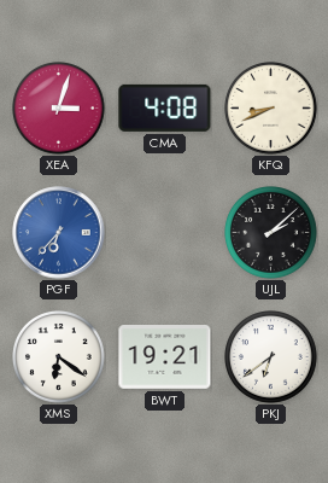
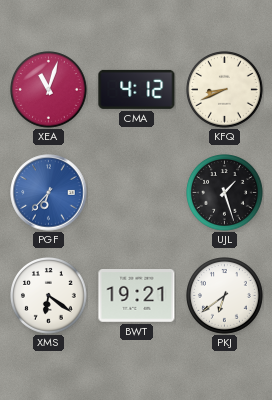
XEA: 3:03 -> 11:03
CMA: 4:08 -> 4:12
UJL: 2:08 -> 1:27
